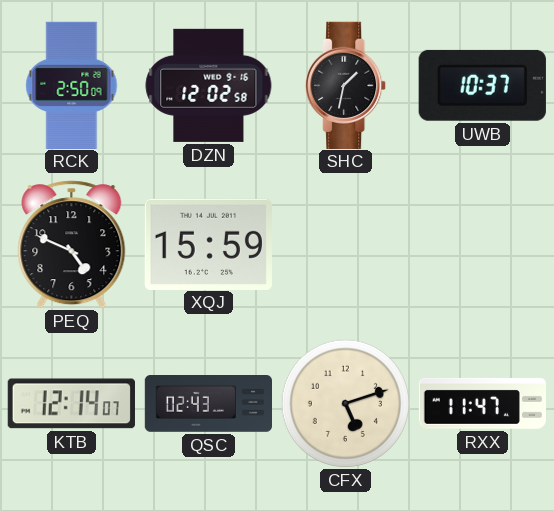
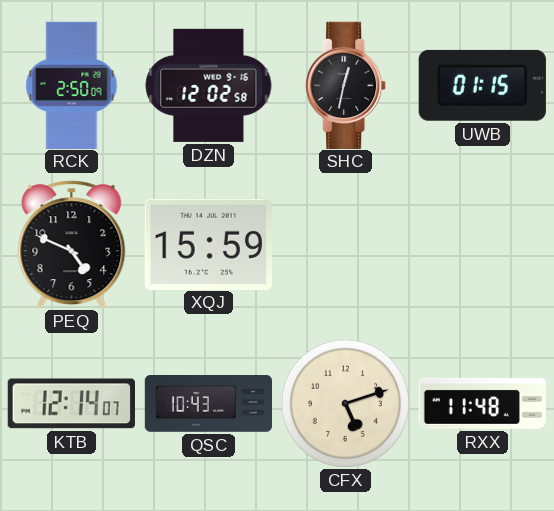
SHC: 1:32 -> 12:32
UWB: 10:37 -> 01:15
QSC: 02:43 -> 10:43
RXX: 11:47 -> 11:48
